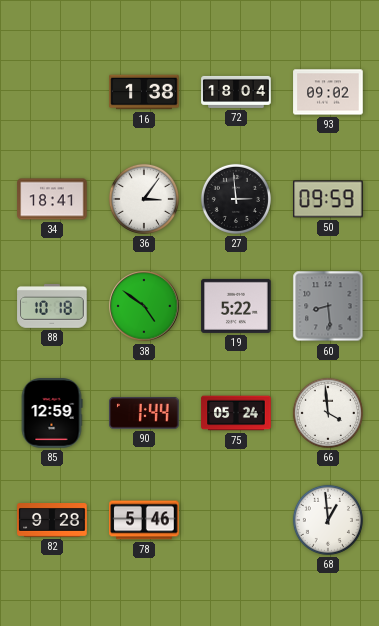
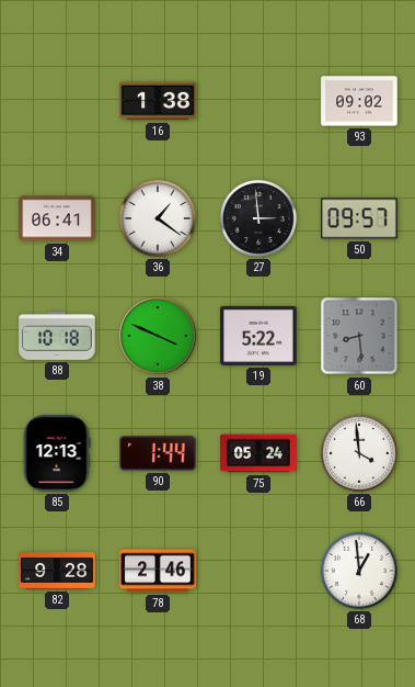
72: 18:04 -> none
34: 18:41 -> 06:41
36: 3:06 -> 1:21
50: 09:59 -> 09:57
38: 4:51 -> 3:49
85: 12:59 -> 12:13
78: 5:46 -> 2:46
